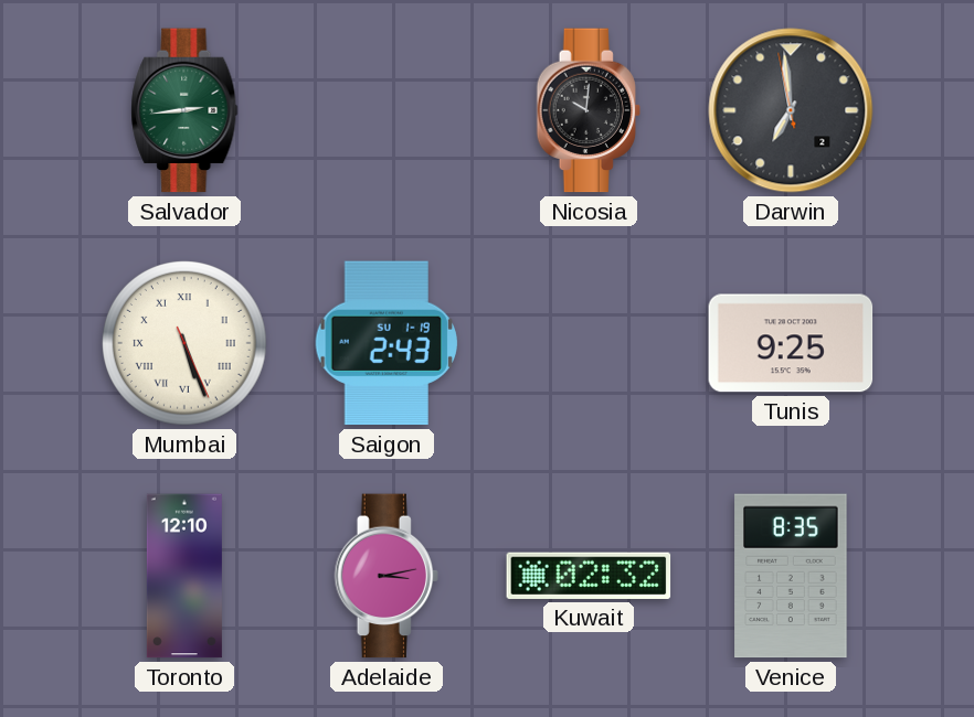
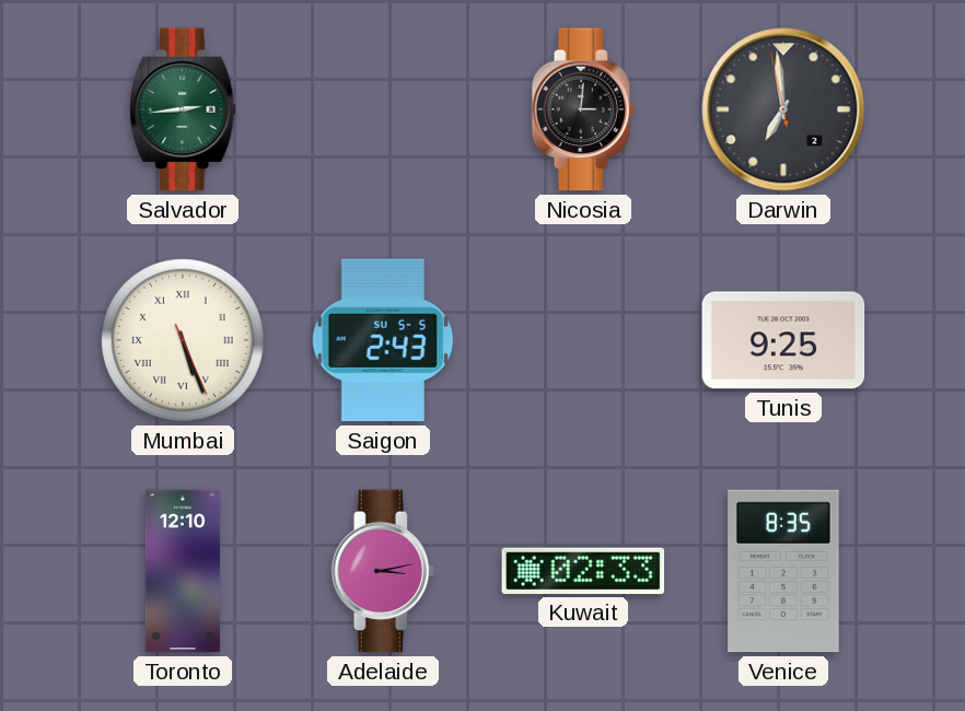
Nicosia: 10:01 -> 3:01
Saigon date: SU 1-19 -> SU 5-5
Kuwait: 02:32 -> 02:33
